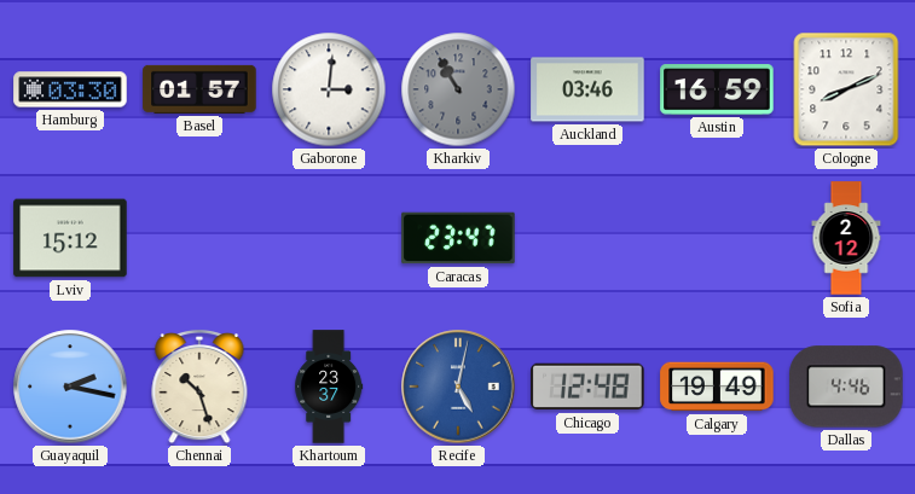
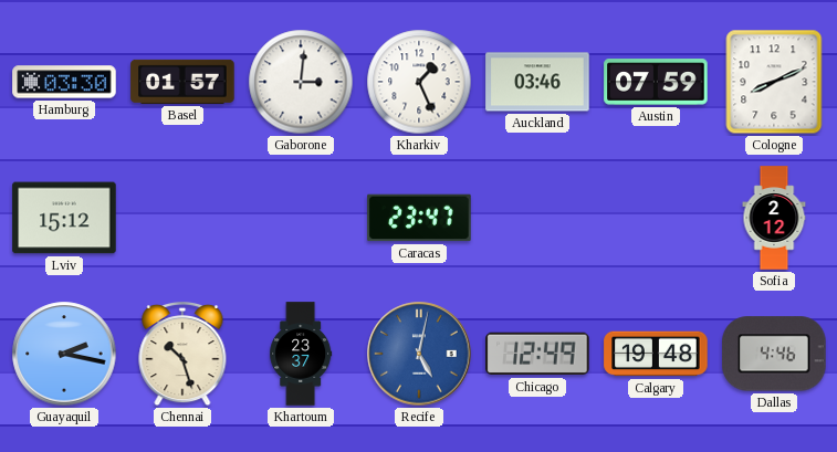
Kharkiv: 10:55 -> 1:26
Kharkiv dial: grey -> white
Austin: 16:59 -> 07:59
Chicago: 12:48 -> 12:49
Calgary: 19:49 -> 19:48
